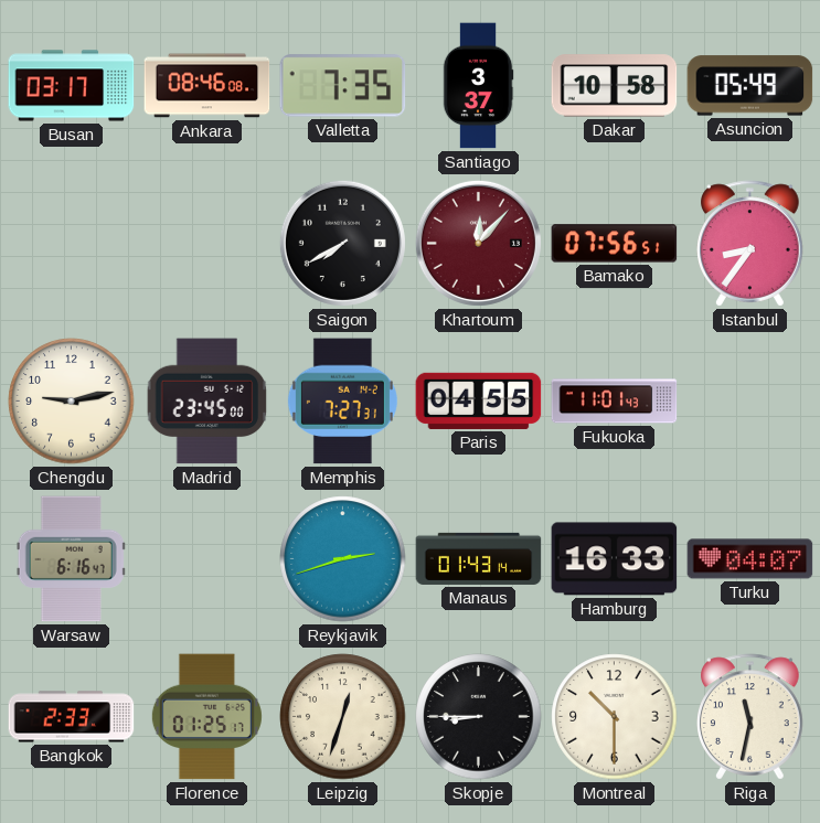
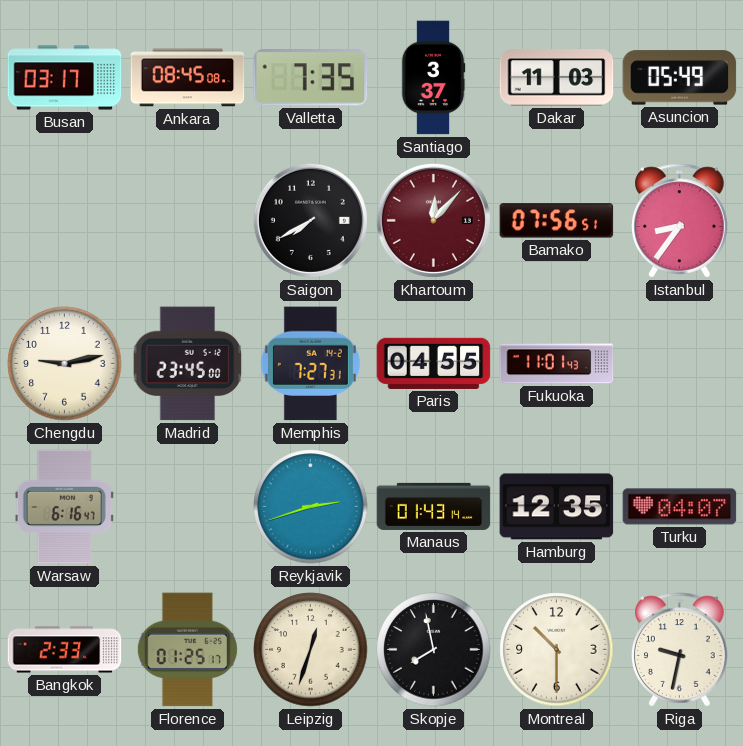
Ankara: 08:46 -> 08:45
Dakar: 10:58 -> 11:03
Hamburg: 16:33 -> 12:35
Skopje: 8:45 -> 7:58
Riga: 11:32 -> 9:32
